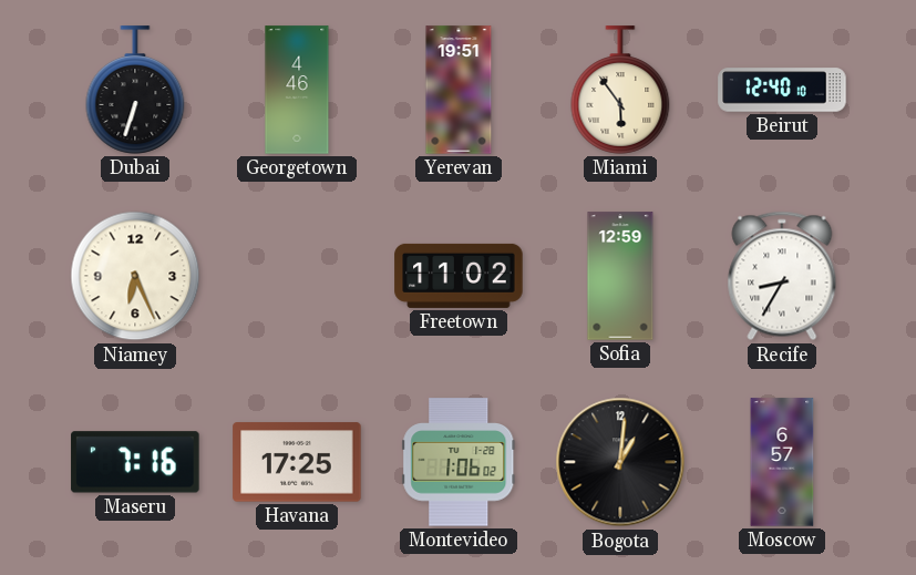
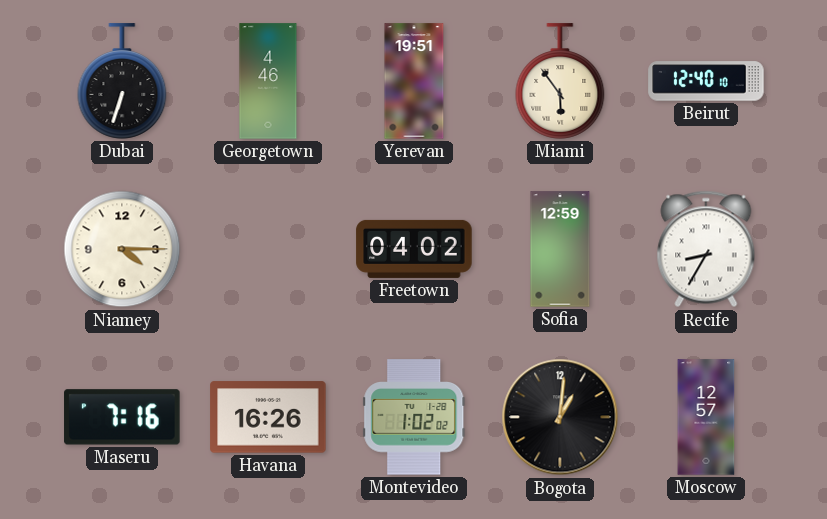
Niamey: 6:26 -> 4:15
Freetown: 11:02 -> 04:02
Havana: 17:25 -> 16:26
Montevideo: 1:06 -> 1:02
Moscow: 6:57 -> 12:57
